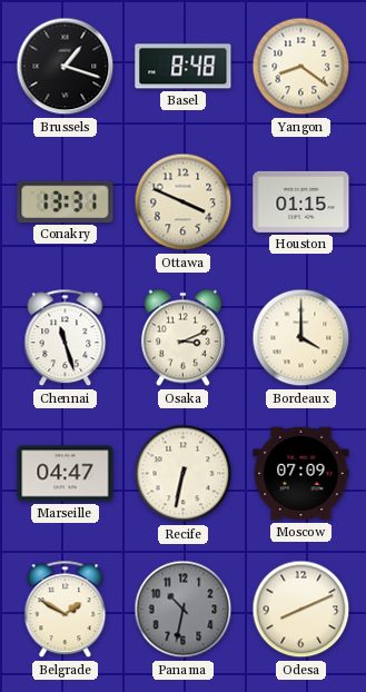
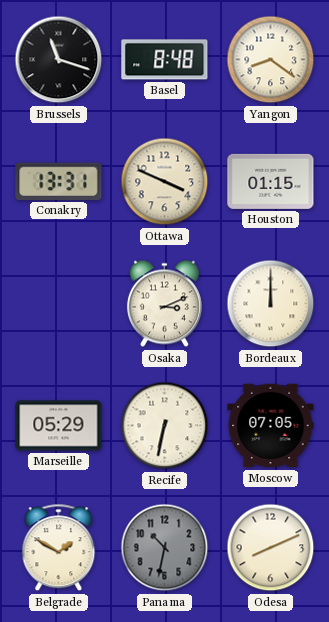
Brussels: 1:18 -> 11:18
Chennai: 11:27 -> none
Bordeaux: 4:00 -> 12:00
Marseille: 04:47 -> 05:29
Moscow: 07:09 -> 07:05
